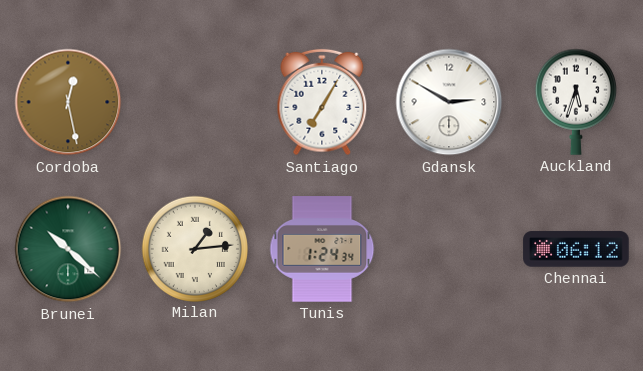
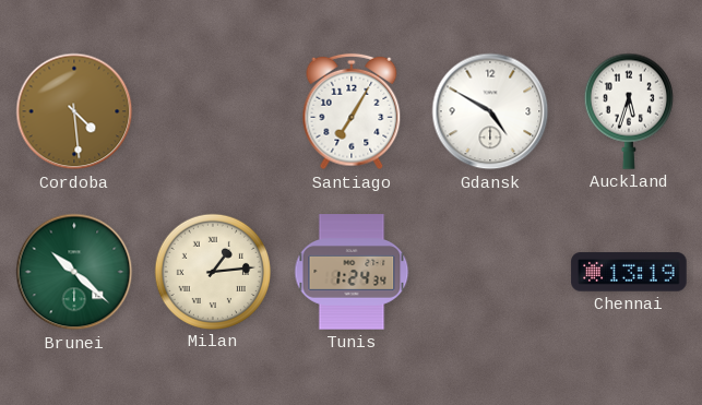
Cordoba: 12:28 -> 4:29
Gdansk: 2:50 -> 4:50
Chennai: 06:12 -> 13:19
